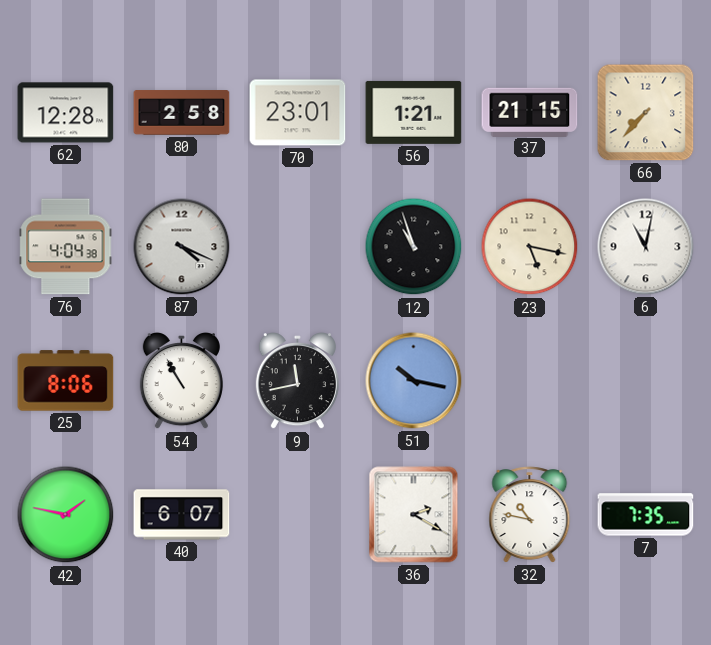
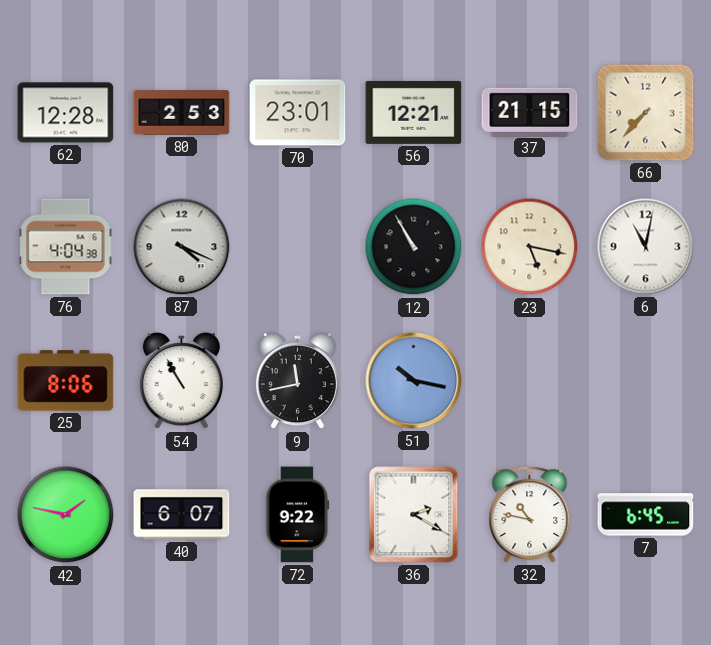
80: 2:58 -> 2:53
56: 1:21 -> 12:21
12: 10:57 -> 10:55
72: none -> 9:22
7: 7:35 -> 6:45
